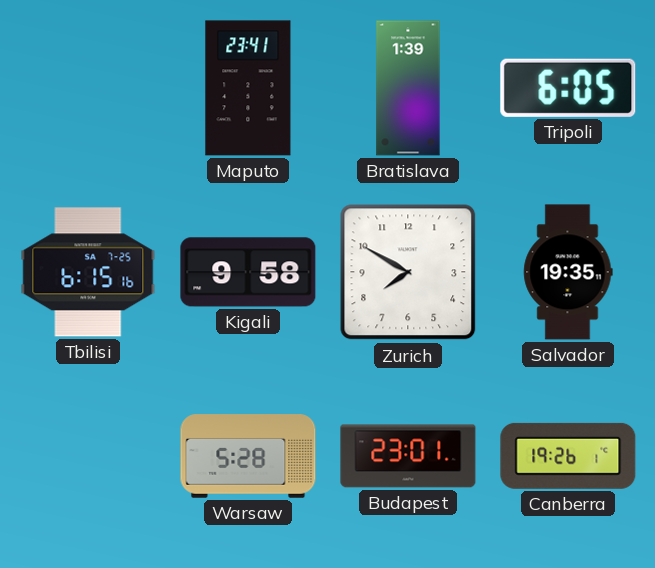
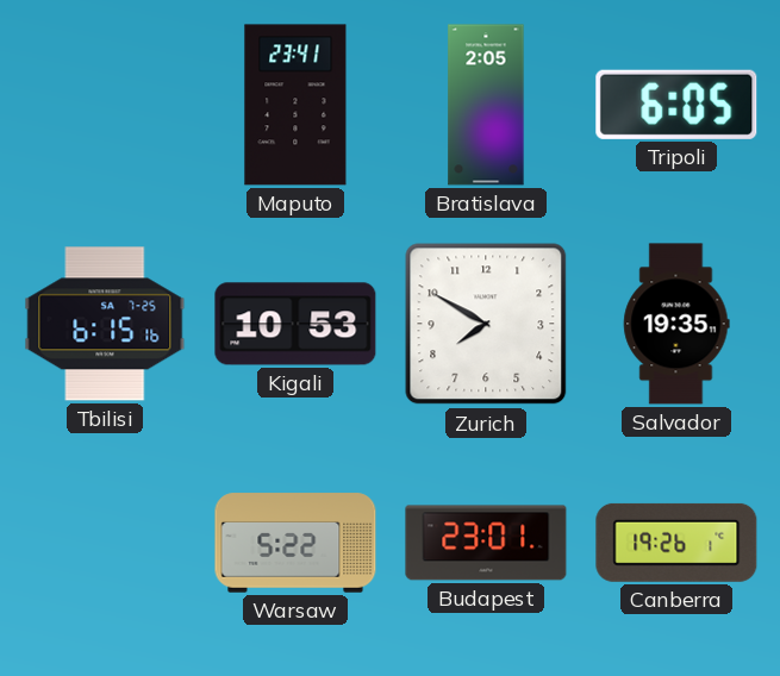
Bratislava: 1:39 -> 2:05
Kigali: 9:58 -> 10:53
Warsaw: 5:28 -> 5:22
